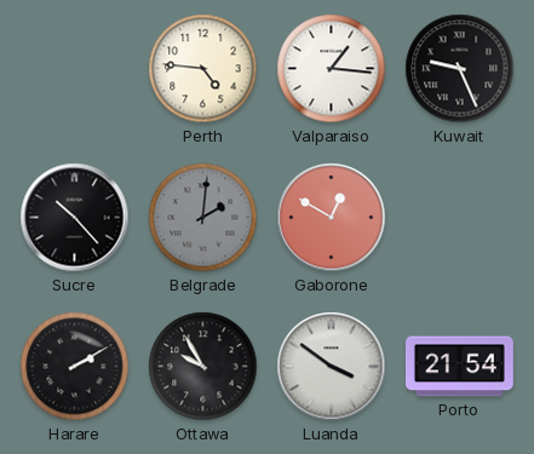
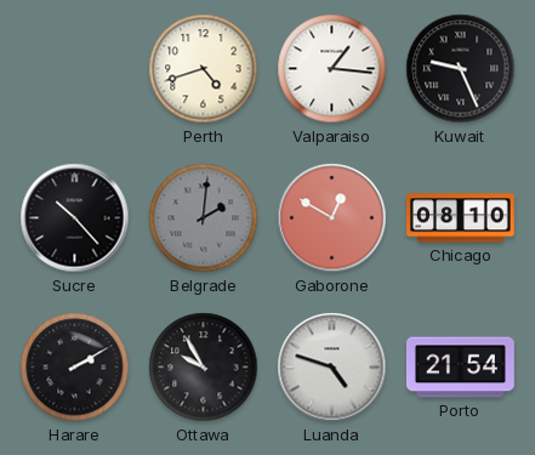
Perth: 4:46 -> 4:42
Chicago: none -> 08:10
Luanda: 3:51 -> 4:48
